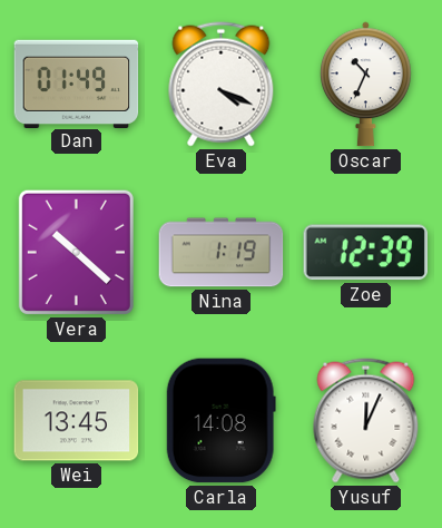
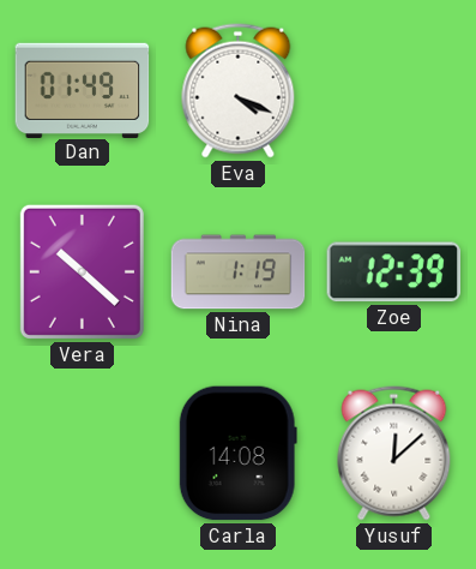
Oscar: 10:34 -> none
Wei: 13:45 -> none
Yusuf: 12:04 -> 12:08
